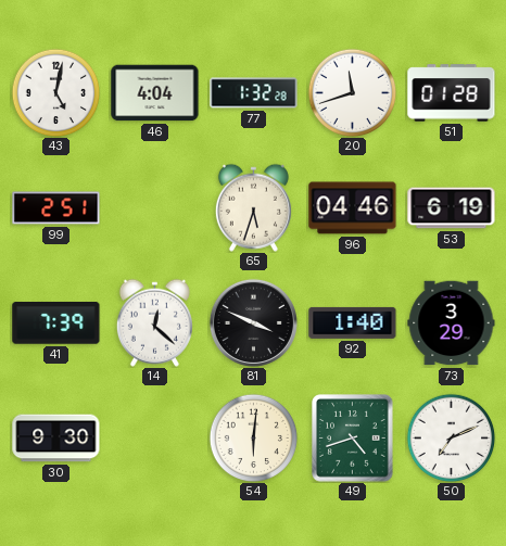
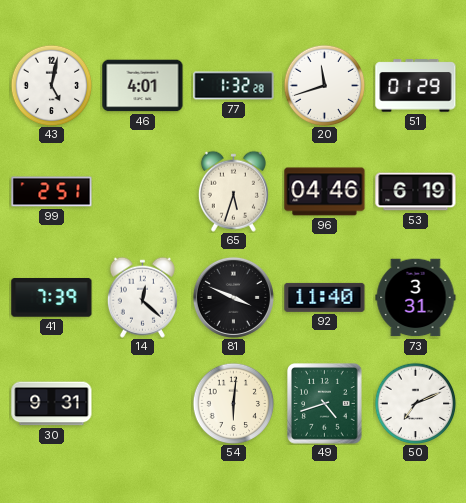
46: 4:04 -> 4:01
51: 01:28 -> 01:29
92: 1:40 -> 11:40
73: 3:29 -> 3:31
30: 9:30 -> 9:31
